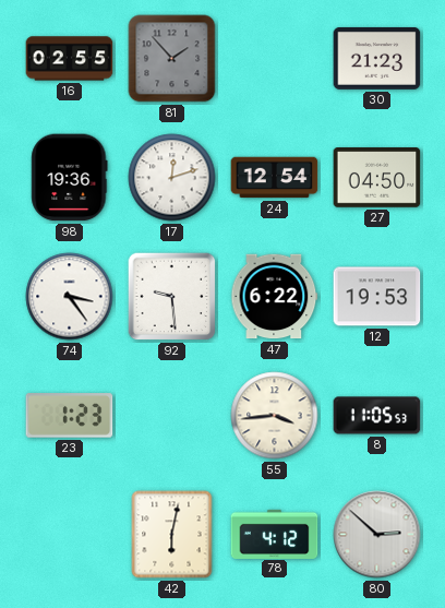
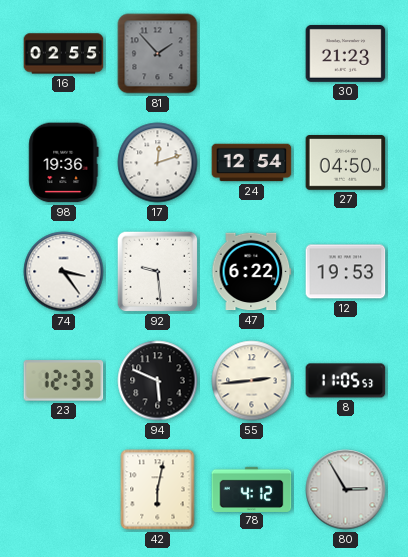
23: 1:23 -> 12:33
94: none -> 5:49
55: 3:44 -> 2:44
80: 2:52 -> 2:55
